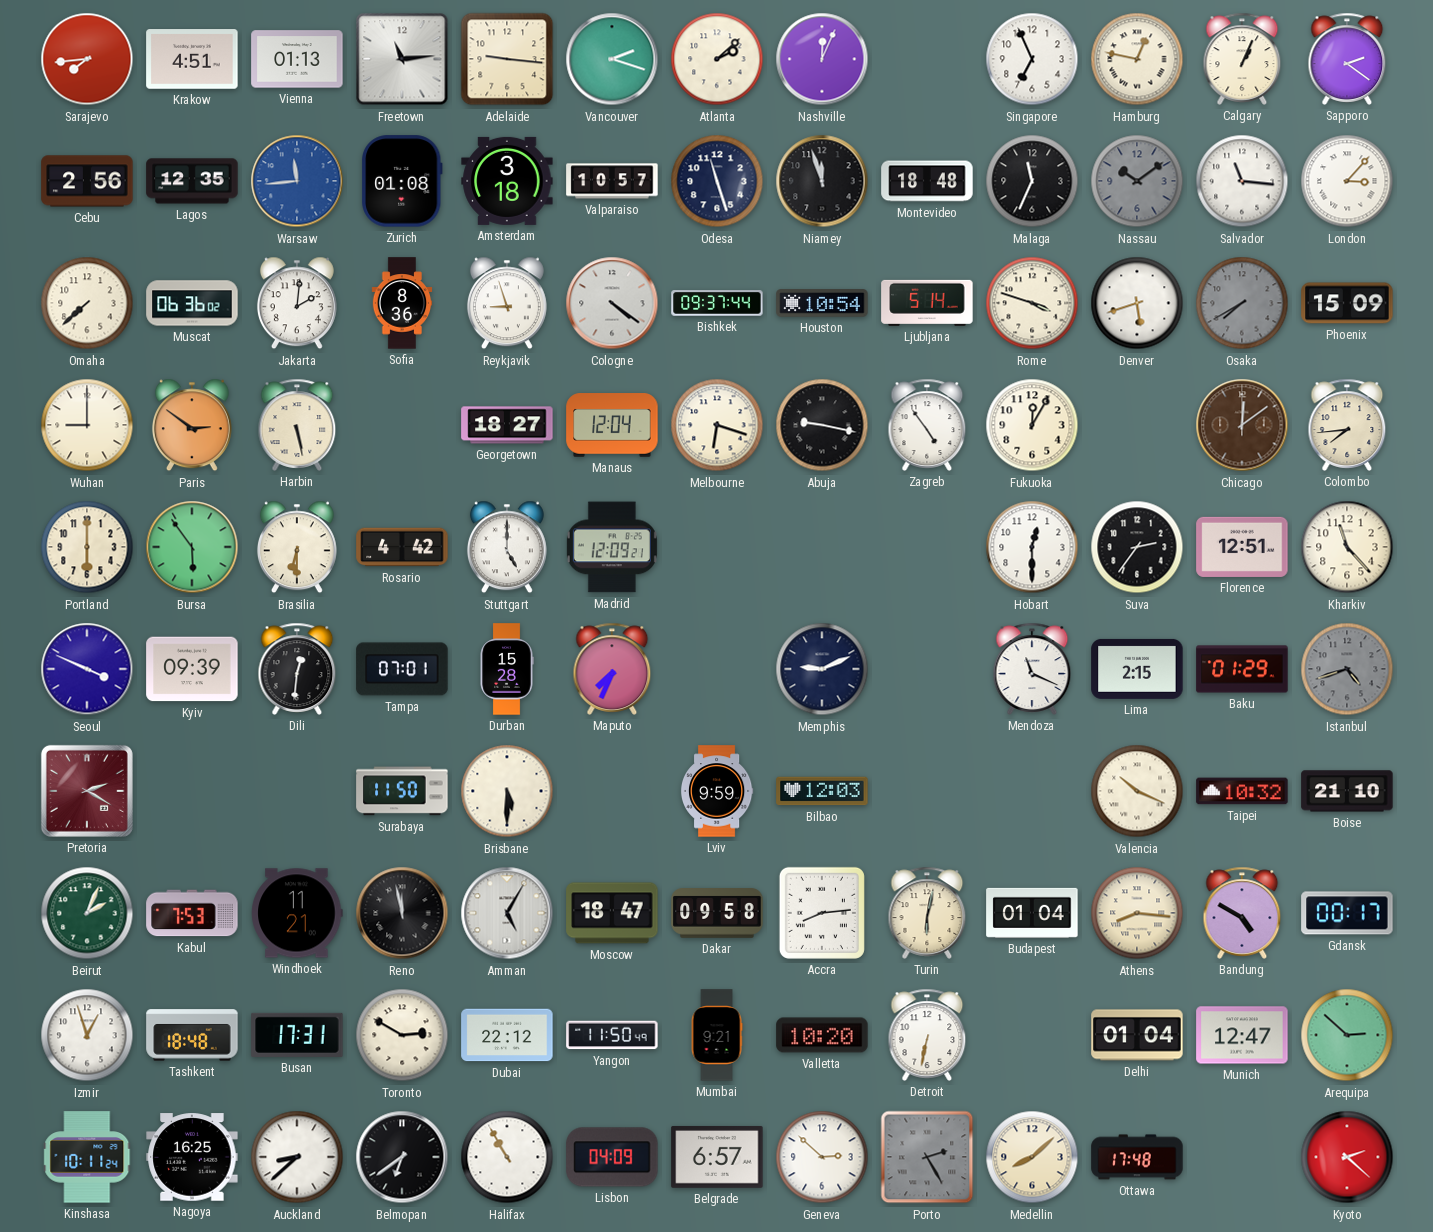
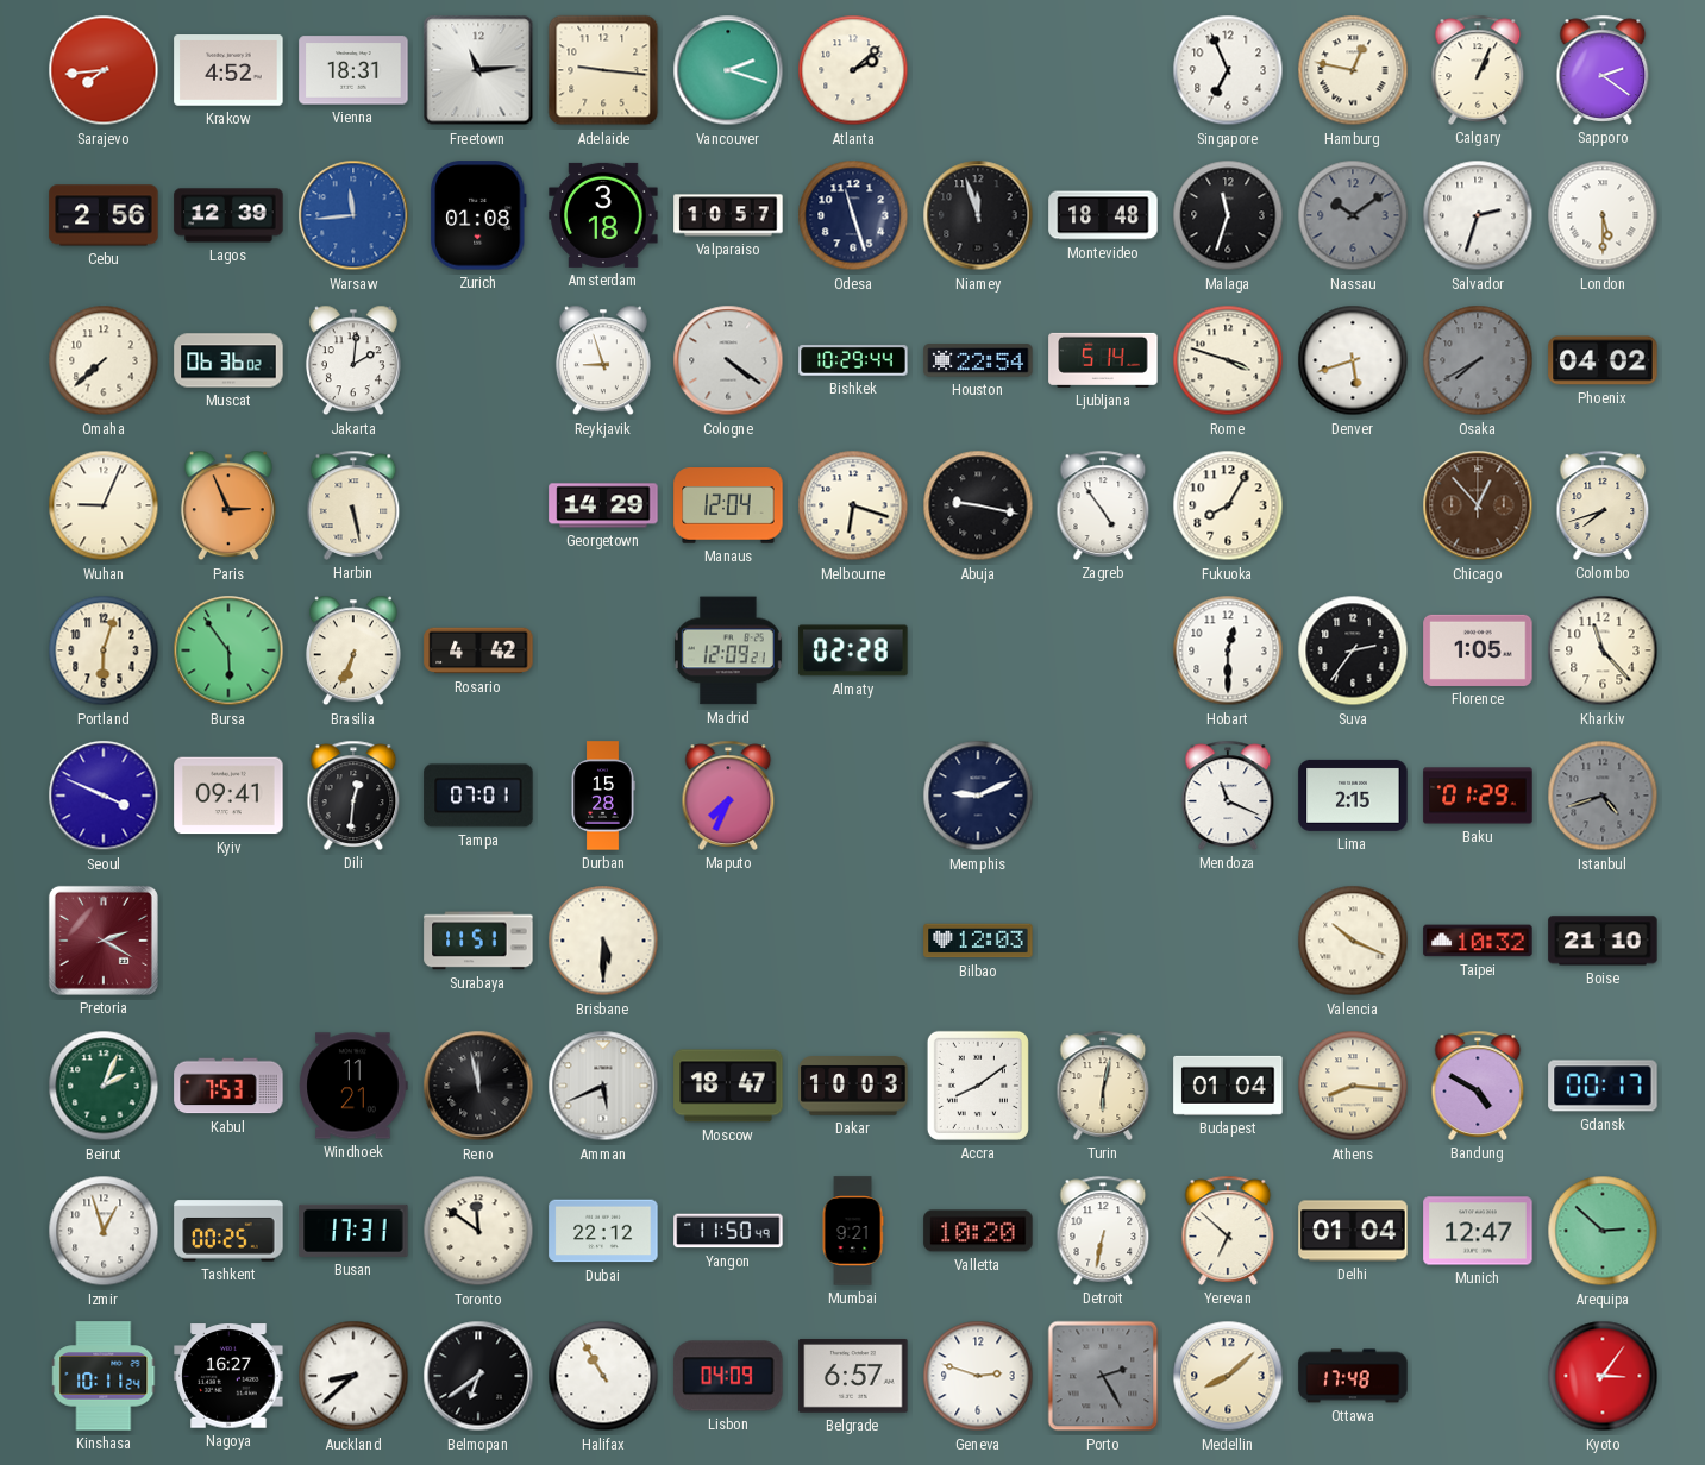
Krakow: 4:51 -> 4:52
Vienna: 01:13 -> 18:31
Nashville: 12:04 -> none
Lagos: 12:35 -> 12:39
Malaga: 11:34 -> 11:33
Salvador: 11:16 -> 2:33
London: 3:07 -> 5:30
Sofia: 8:36 -> none
Bishkek: 09:37 -> 10:29
Houston: 10:54 -> 22:54
Phoenix: 15:09 -> 04:02
Wuhan: 9:00 -> 9:04
Paris: 2:51 -> 2:56
Georgetown: 18:27 -> 14:29
Fukuoka: 12:05 -> 8:05
Chicago: 12:09 -> 12:53
Colombo: 7:44 -> 7:42
Portland: 6:00 -> 6:03
Brasilia: 6:30 -> 6:34
Stuttgart: 5:00 -> none
Almaty: none -> 02:28
Florence: 12:51 -> 1:05
Kyiv: 09:39 -> 09:41
Surabaya: 11:50 -> 11:51
Lviv: 9:59 -> none
Amman: 5:05 -> 5:41
Dakar: 09:58 -> 10:03
Accra: 8:14 -> 8:09
Tashkent: 18:48 -> 00:25
Toronto: 2:50 -> 11:51
Yerevan: none -> 6:52
Nagoya: 16:25 -> 16:27
Geneva: 2:52 -> 2:48
Kyoto: 2:22 -> 3:06
